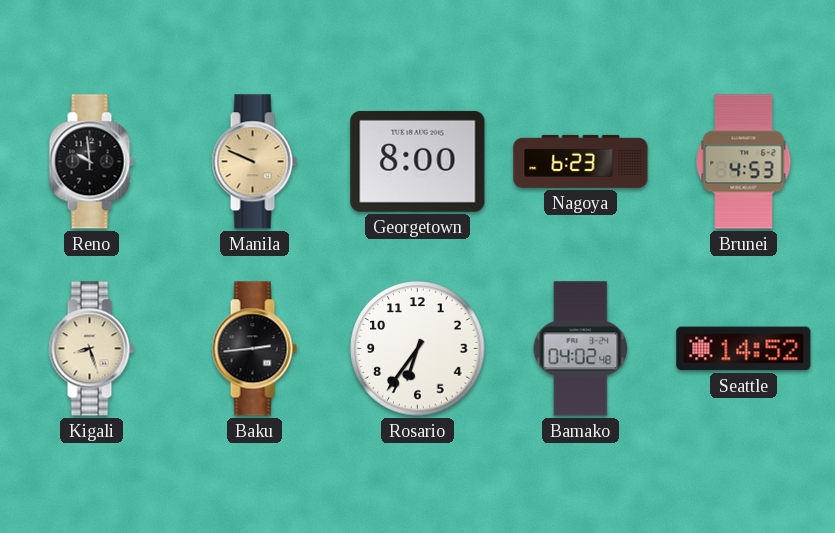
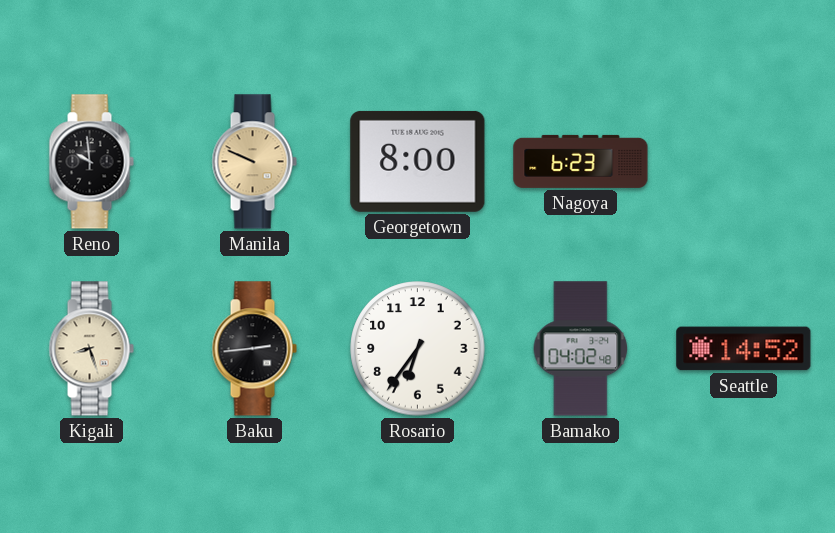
Brunei: 4:53 -> none
